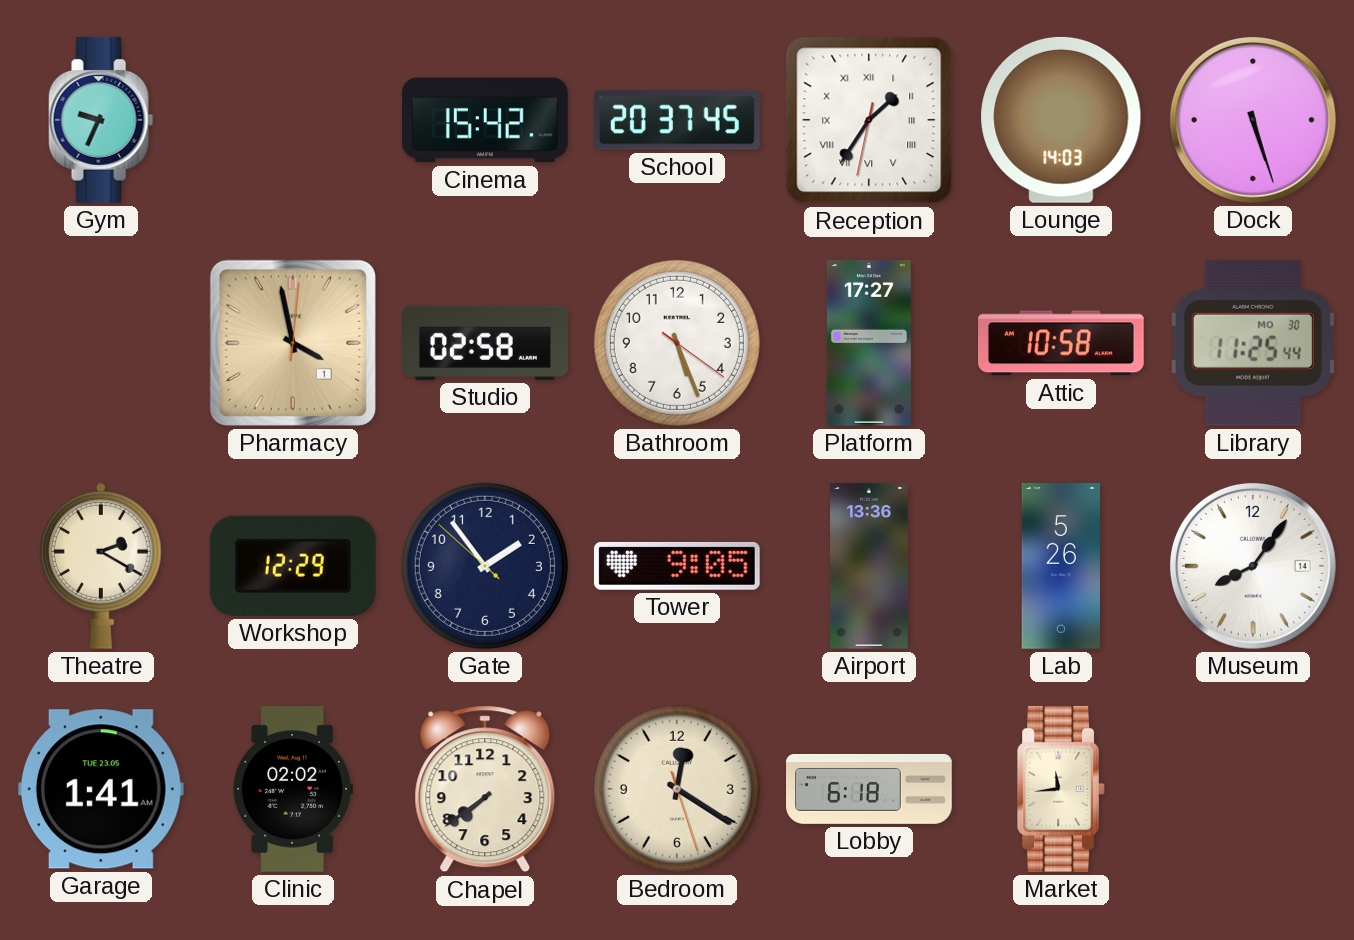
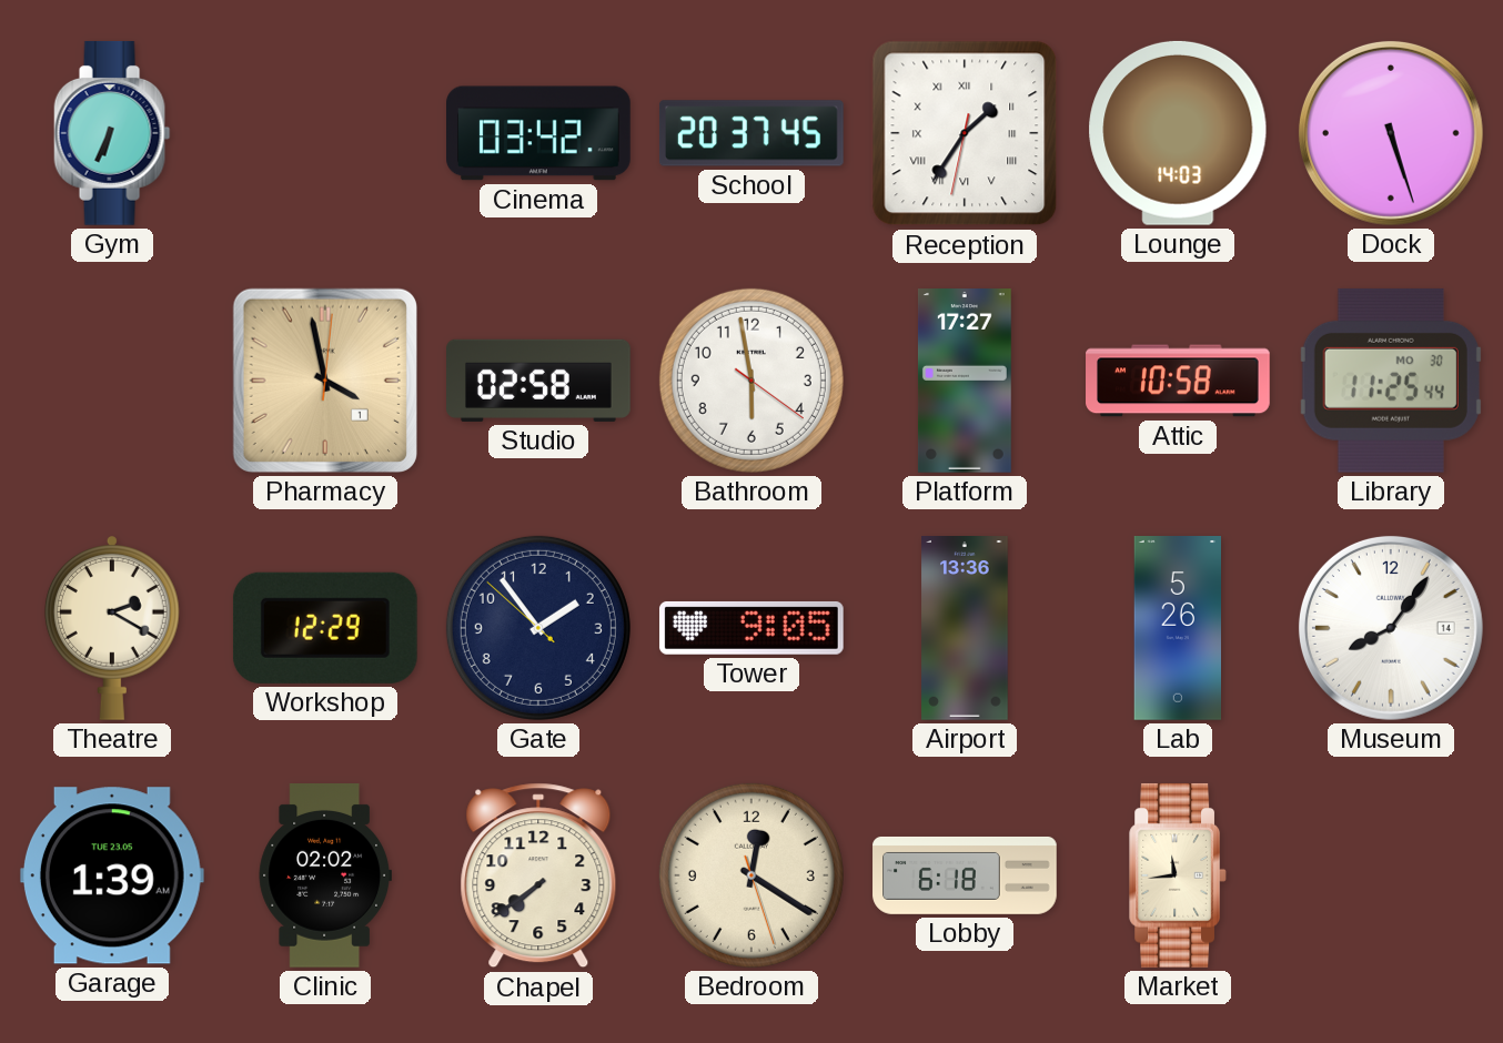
Gym: 9:34 -> 6:34
Cinema: 15:42 -> 03:42
Bathroom: 5:26 -> 5:58
Garage: 1:41 -> 1:39
